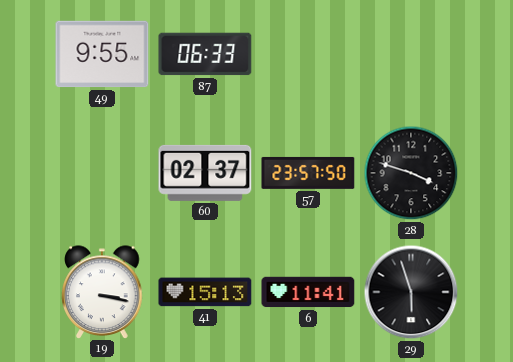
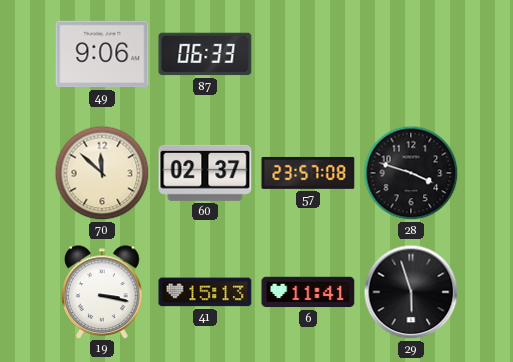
49: 9:55 -> 9:06
70: none -> 11:52
57: 23:57:50 -> 23:57:08
